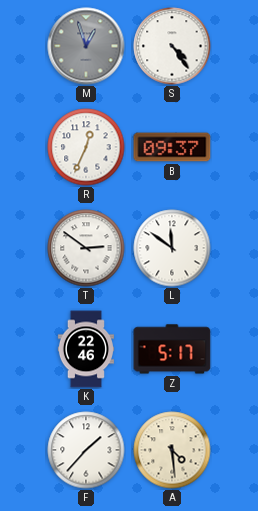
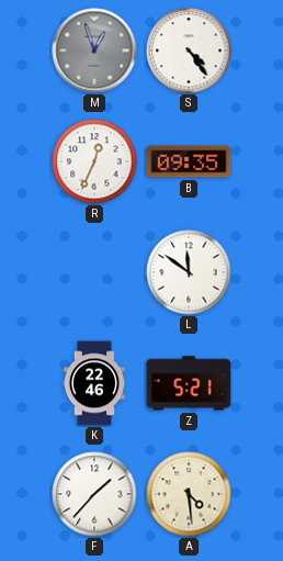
B: 09:37 -> 09:35
T: 2:51 -> none
Z: 5:17 -> 5:21
